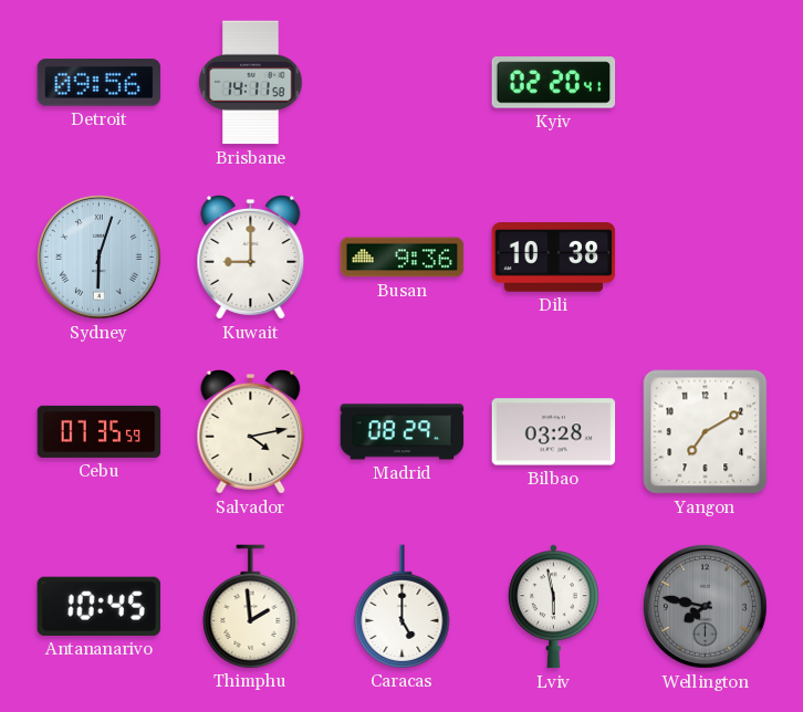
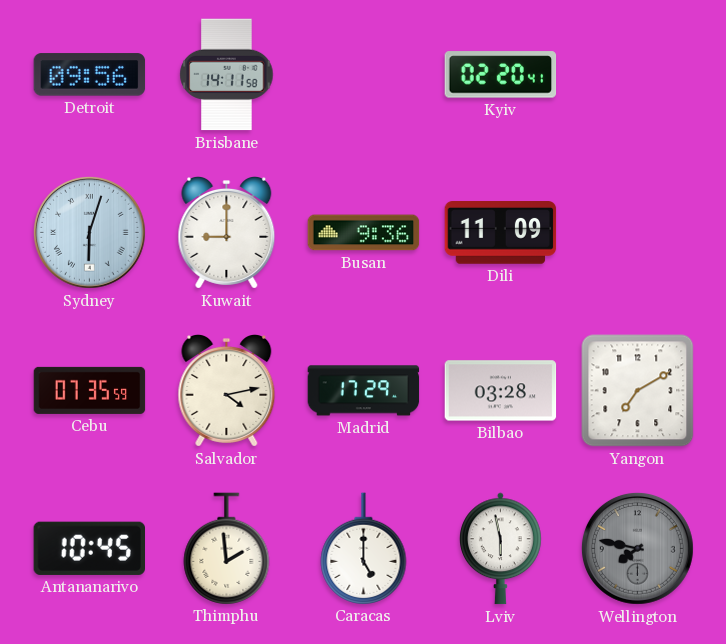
Dili: 10:38 -> 11:09
Madrid: 08:29 -> 17:29
